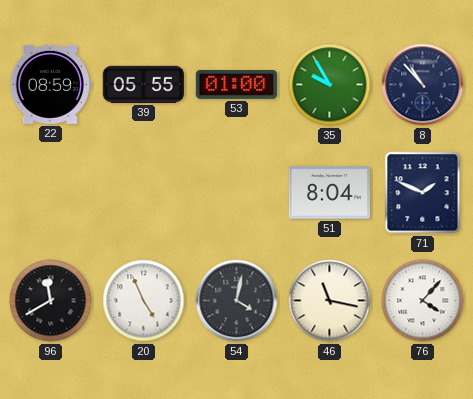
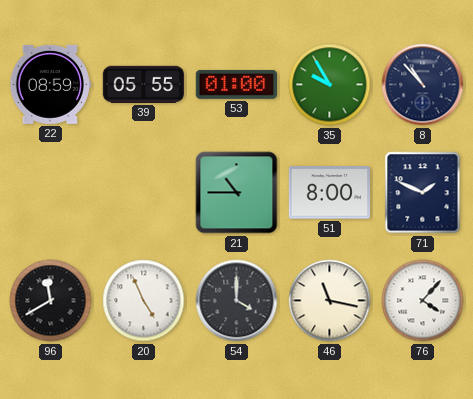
21: none -> 10:45
51: 8:04 -> 8:00
54: 4:02 -> 4:00
